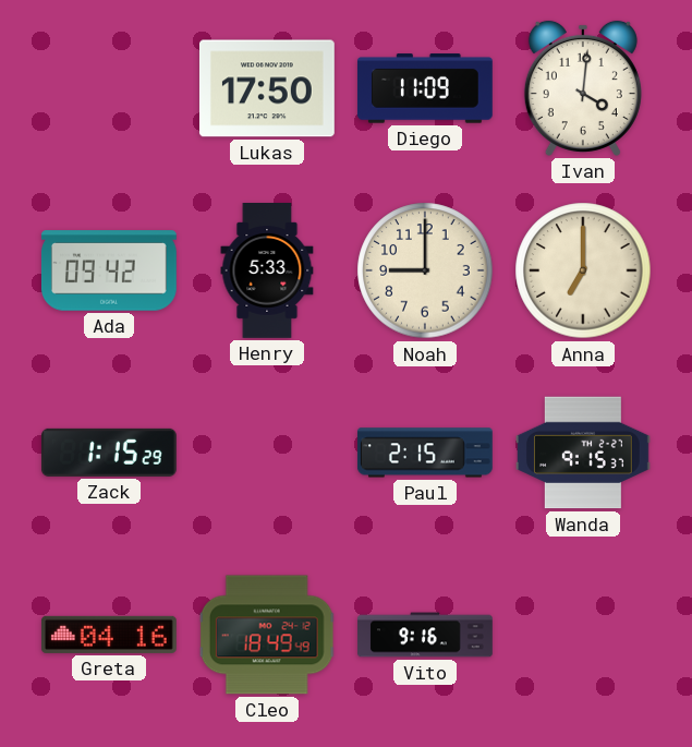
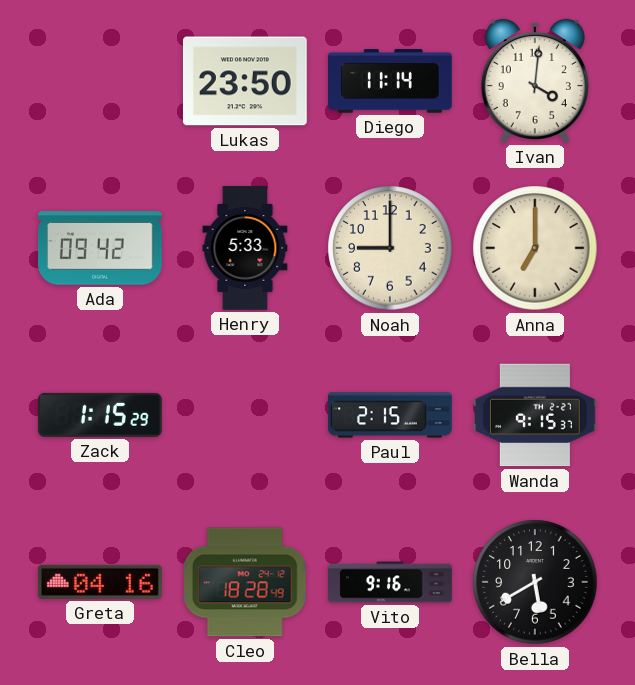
Lukas: 17:50 -> 23:50
Diego: 11:09 -> 11:14
Cleo: 18:49 -> 18:28
Bella: none -> 5:40
